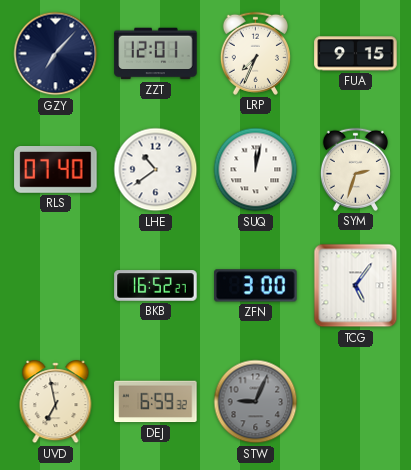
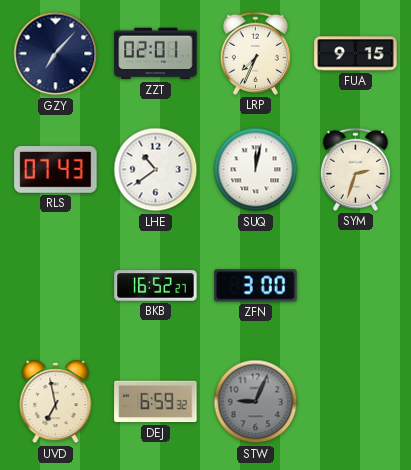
ZZT: 12:01 -> 02:01
RLS: 07:40 -> 07:43
TCG: 5:06 -> none
